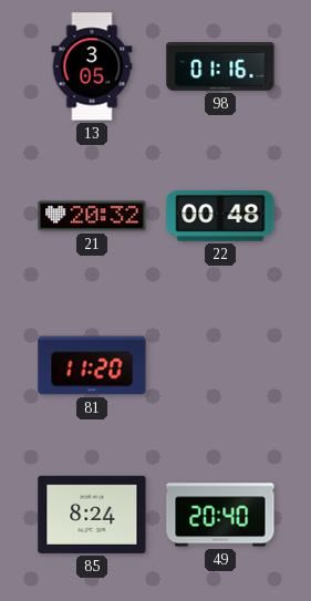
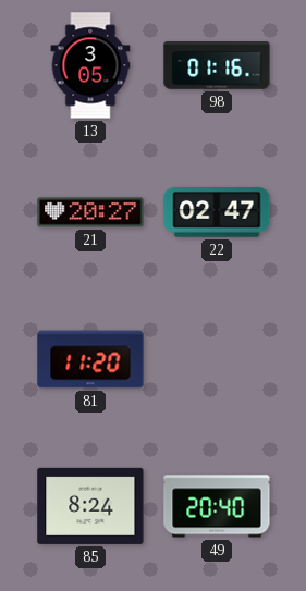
21: 20:32 -> 20:27
22: 00:48 -> 02:47
